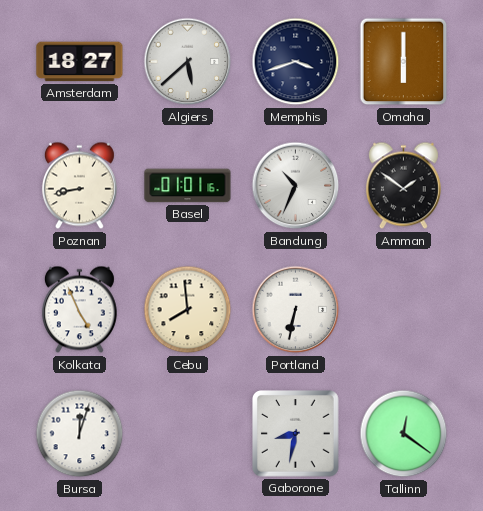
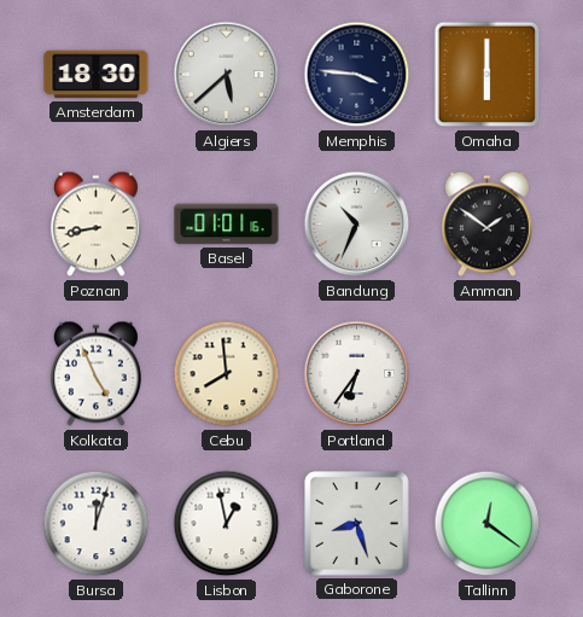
Amsterdam: 18:27 -> 18:30
Memphis: 3:42 -> 3:46
Portland: 6:32 -> 6:36
Lisbon: none -> 12:58
Gaborone: 8:32 -> 8:27
